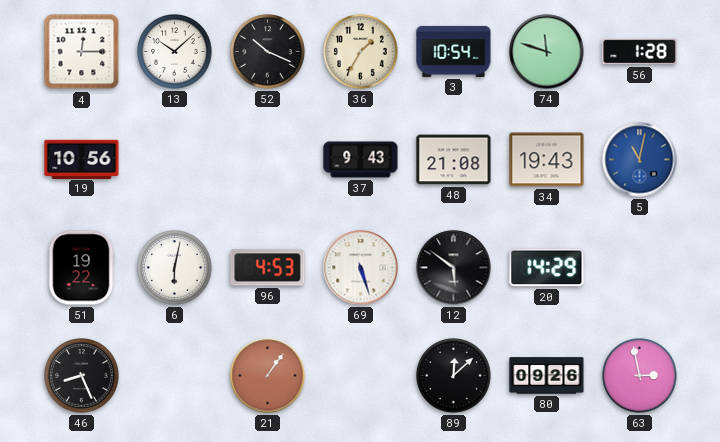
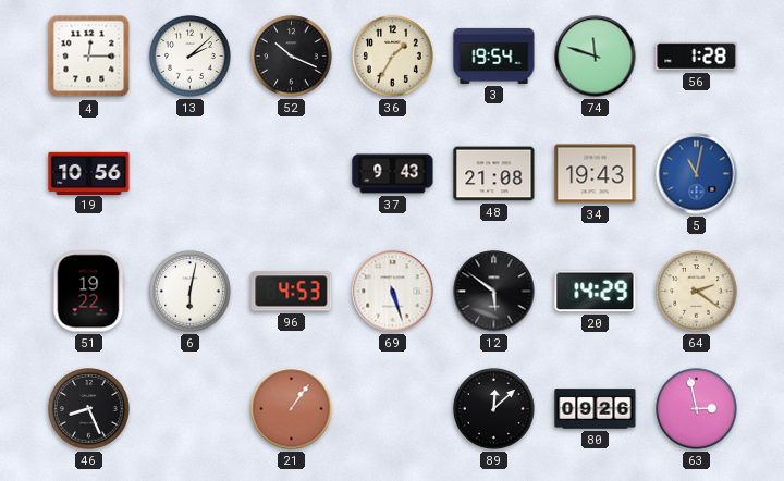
13: 10:08 -> 2:08
3: 10:54 -> 19:54
64: none -> 2:21
